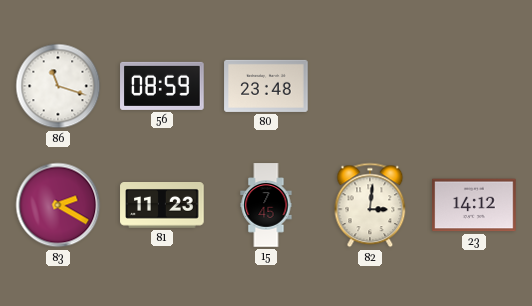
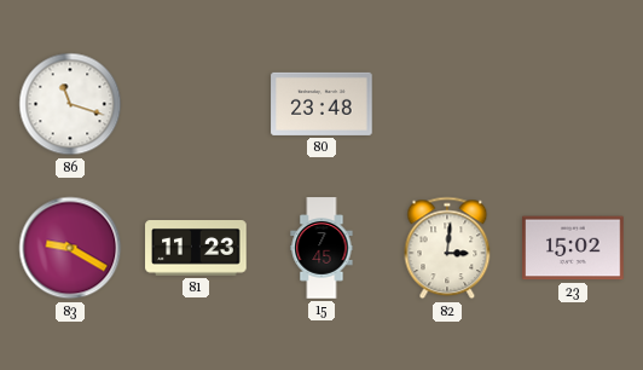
56: 08:59 -> none
83: 2:20 -> 9:20
23: 14:12 -> 15:02
